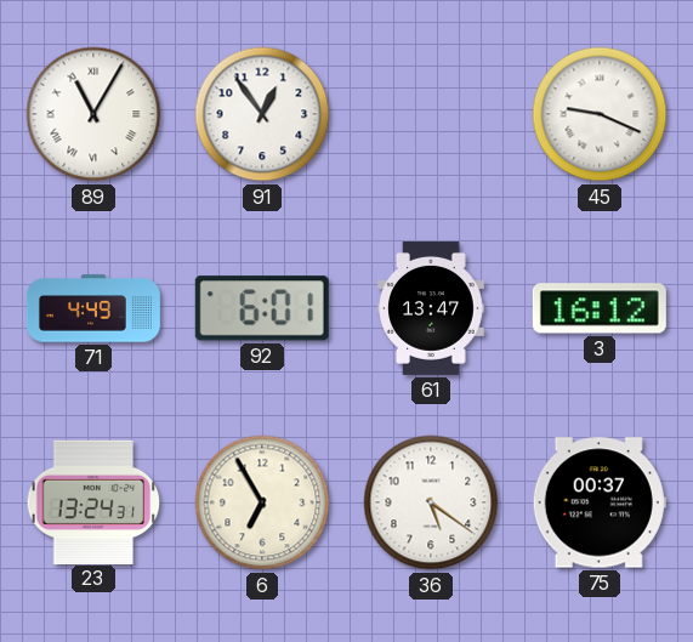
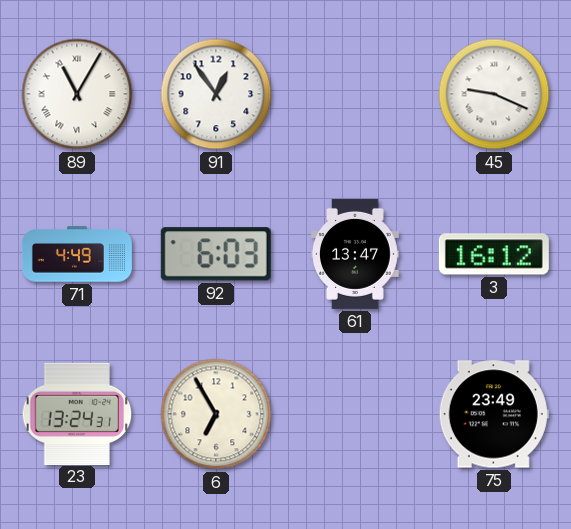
92: 6:01 -> 6:03
36: 5:21 -> none
75: 00:37 -> 23:49
